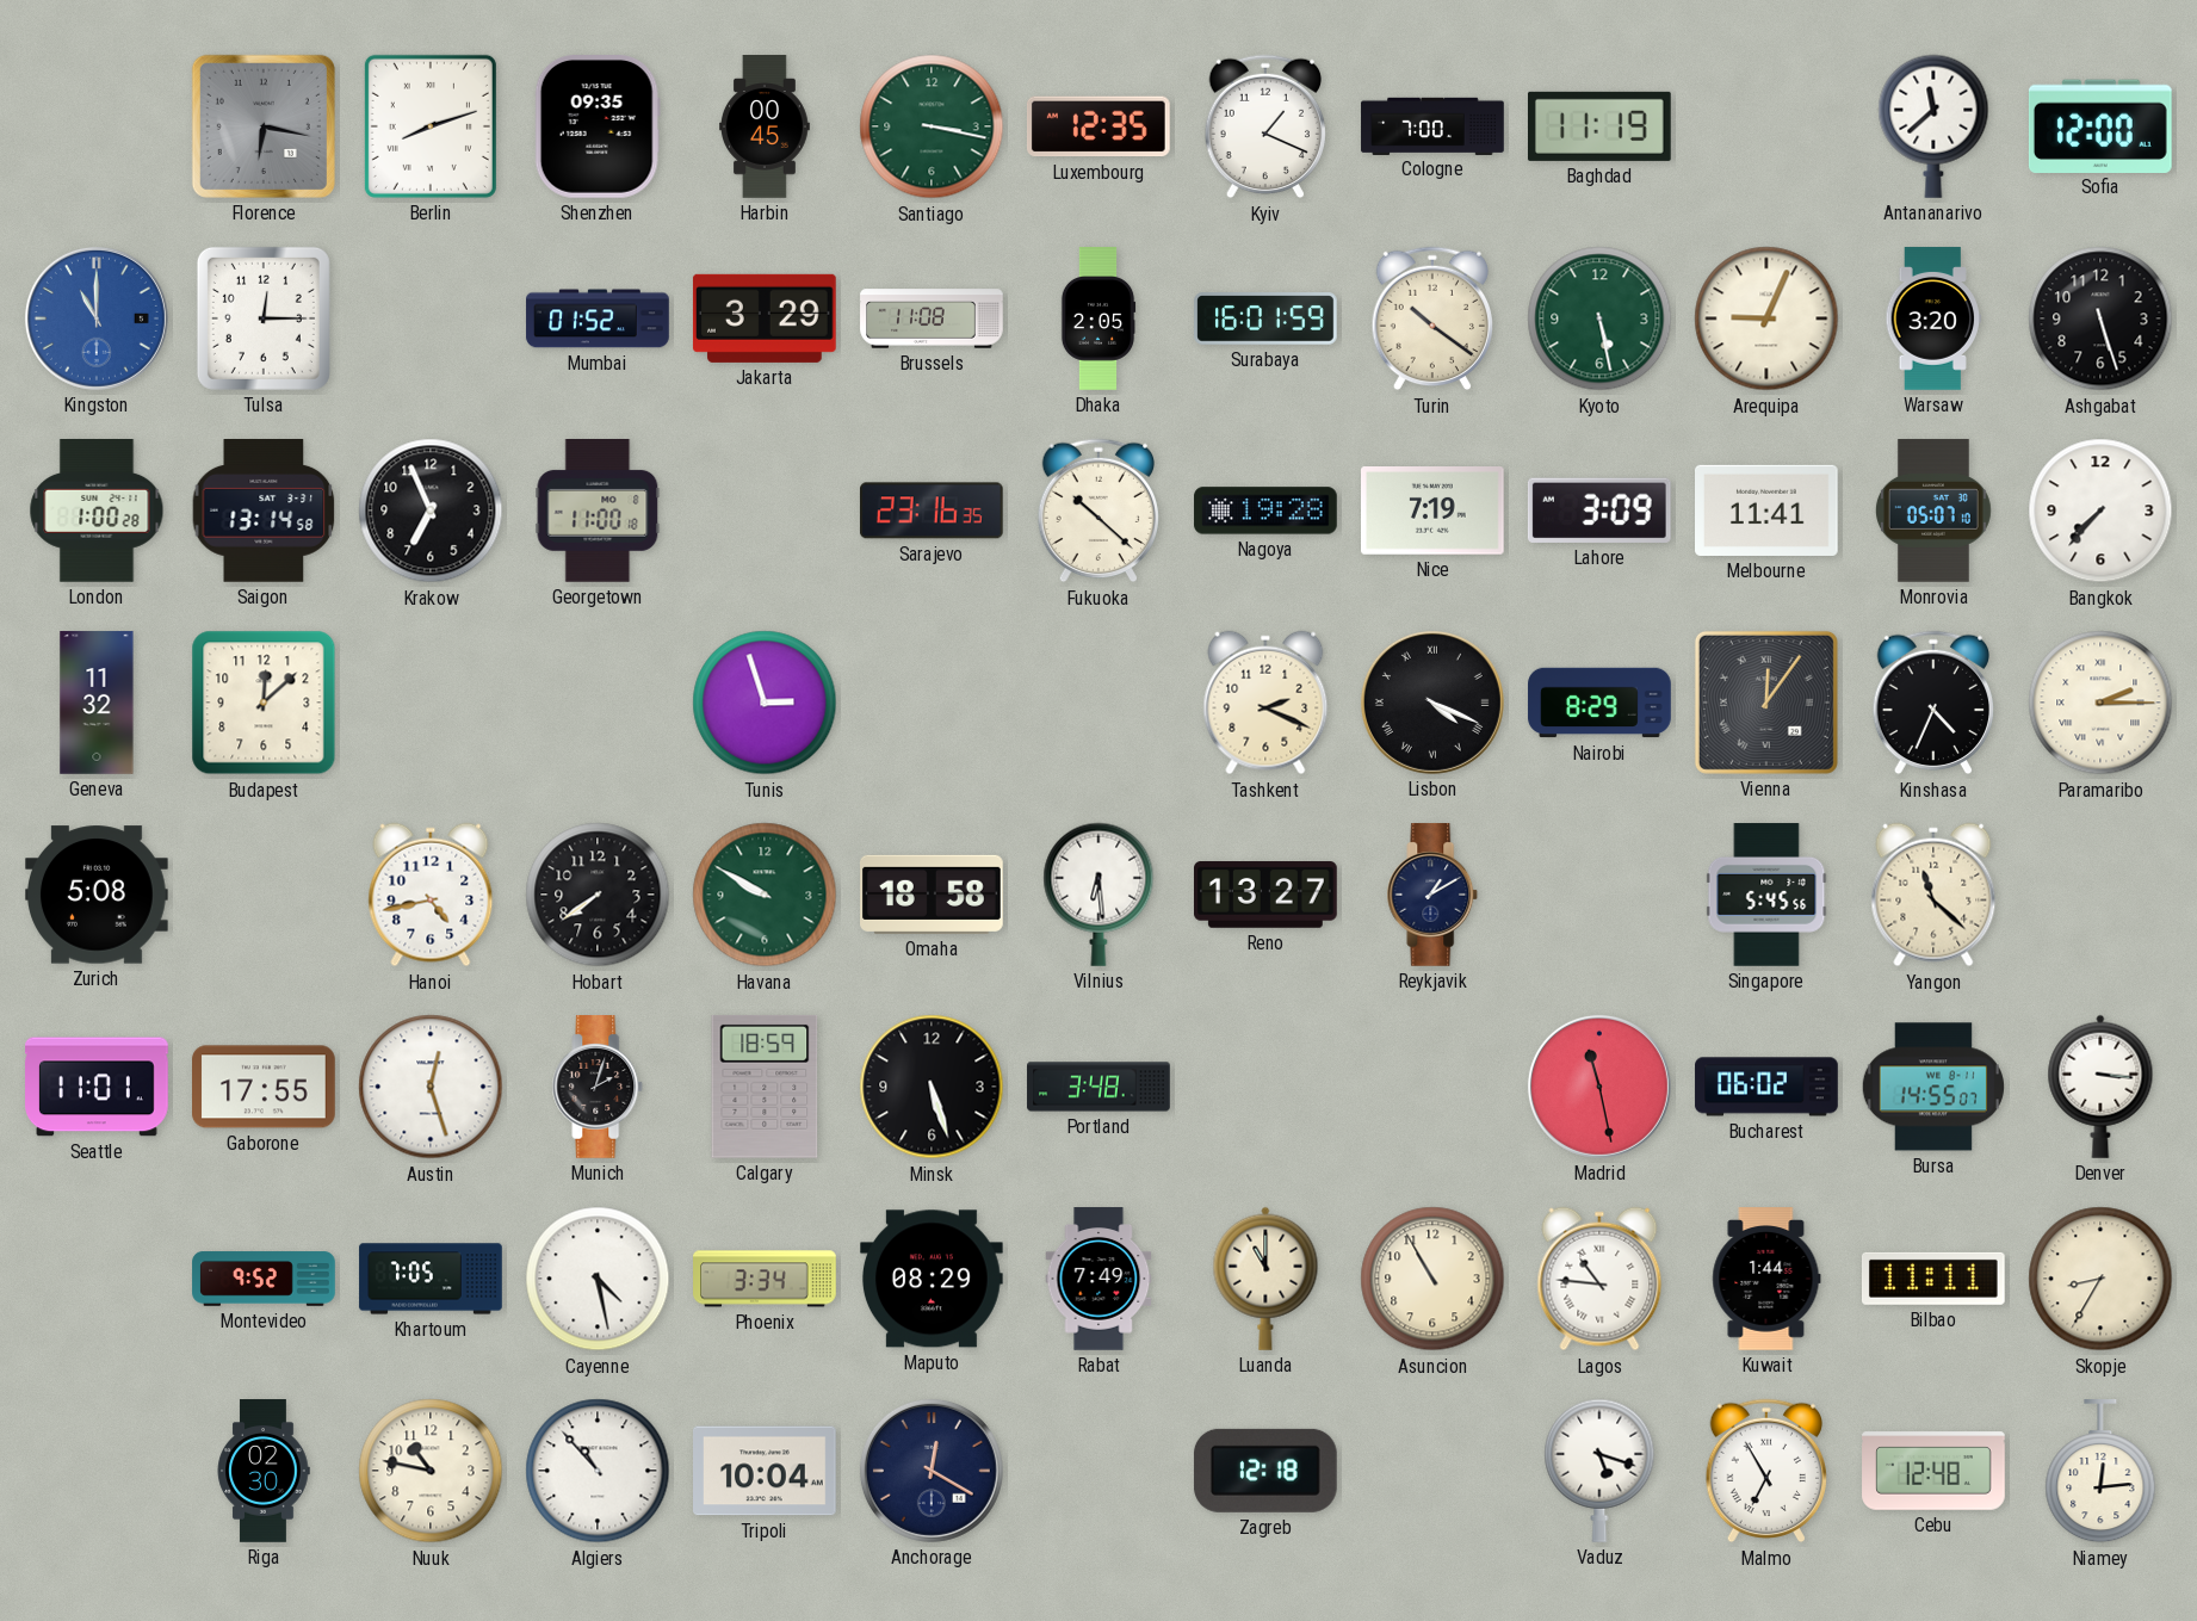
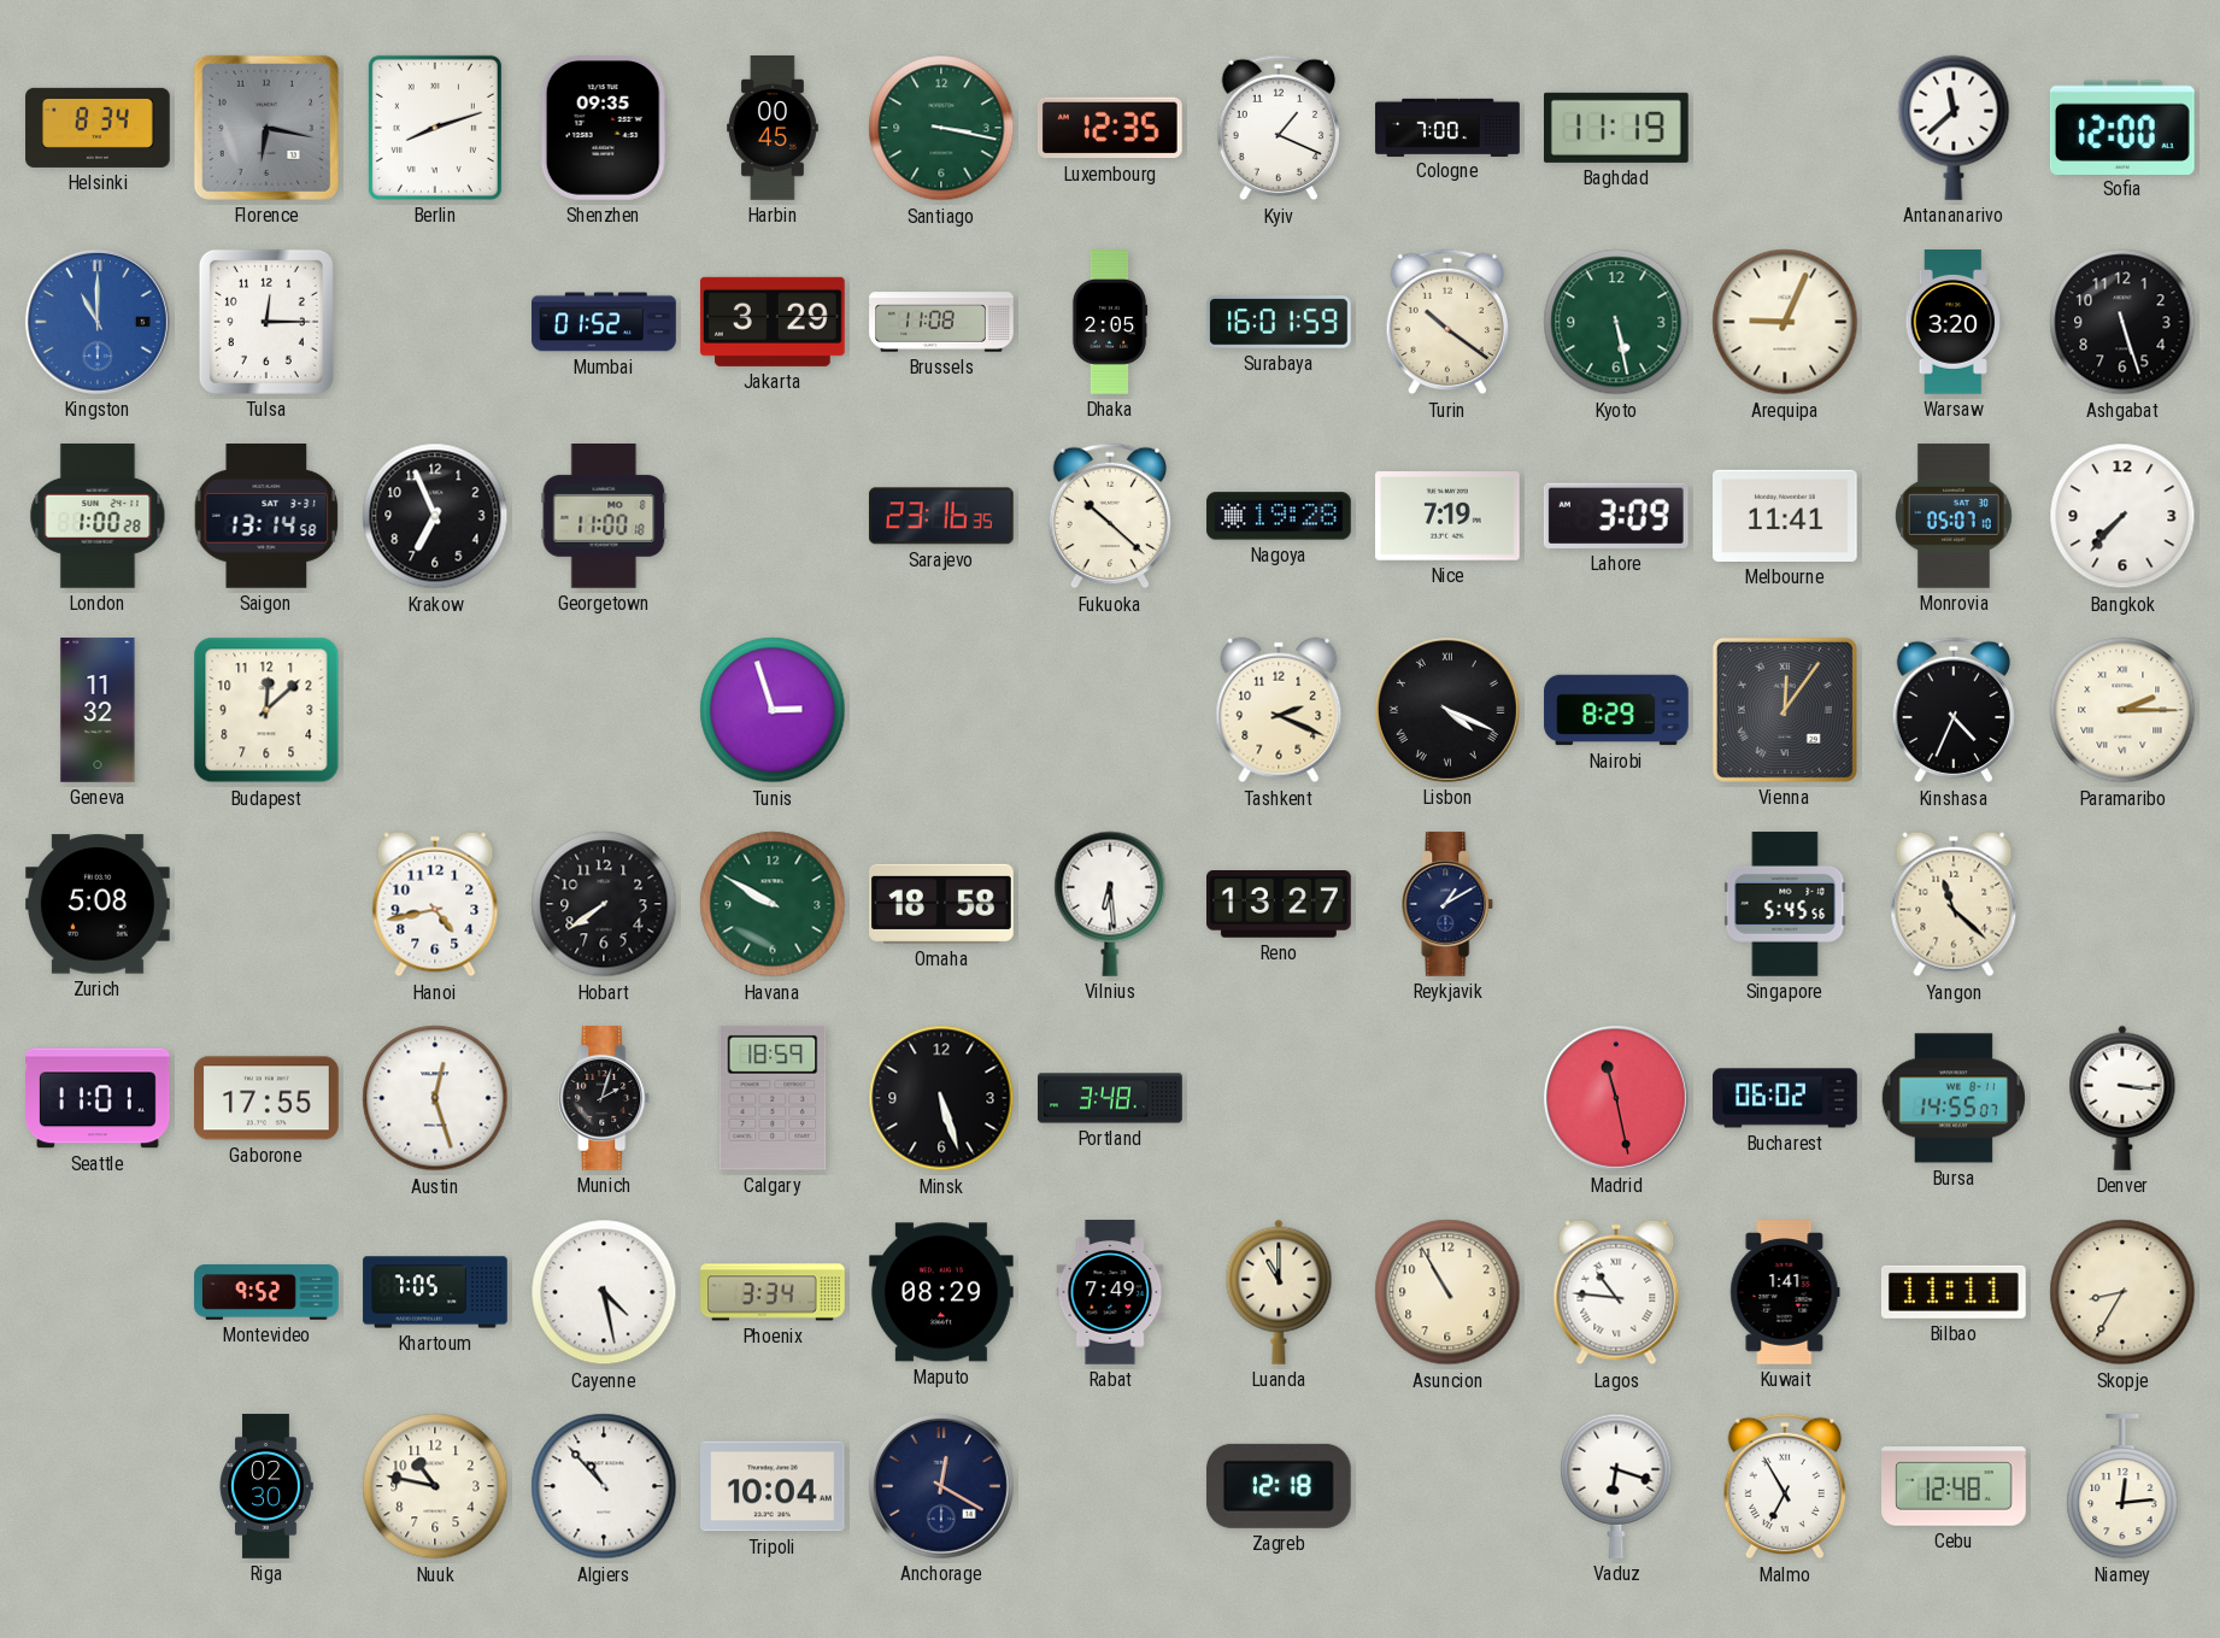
Helsinki: none -> 8:34
Kuwait: 1:44 -> 1:41
Vaduz: 5:18 -> 6:18
